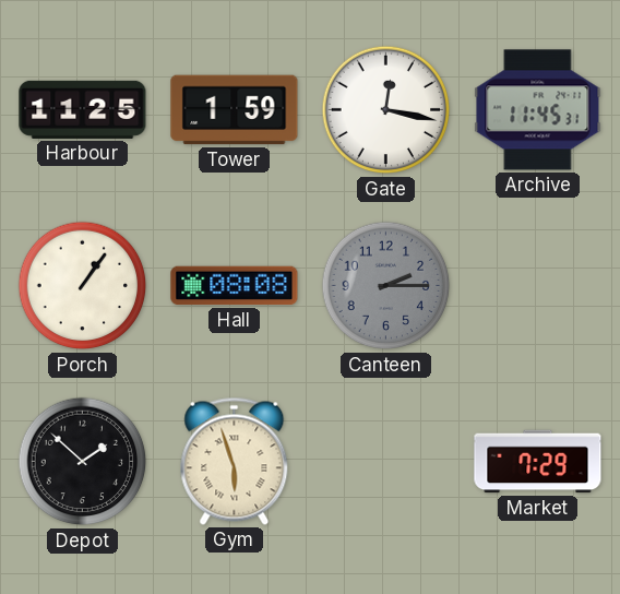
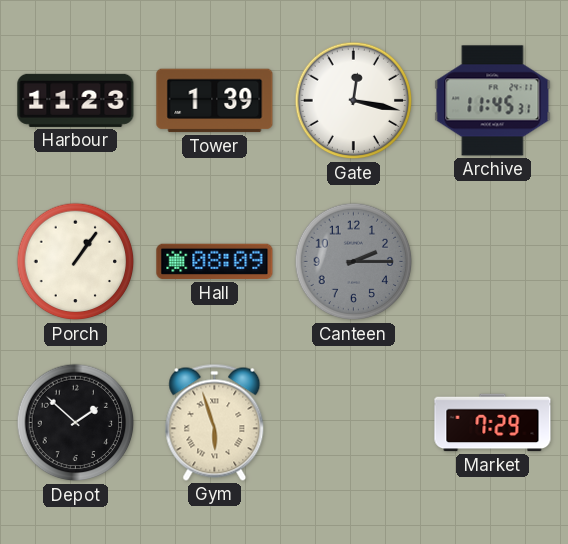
Harbour: 11:25 -> 11:23
Tower: 1:59 -> 1:39
Hall: 08:08 -> 08:09
